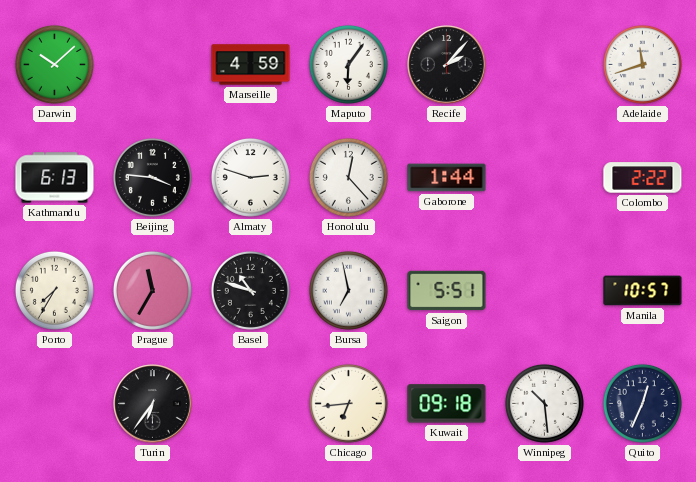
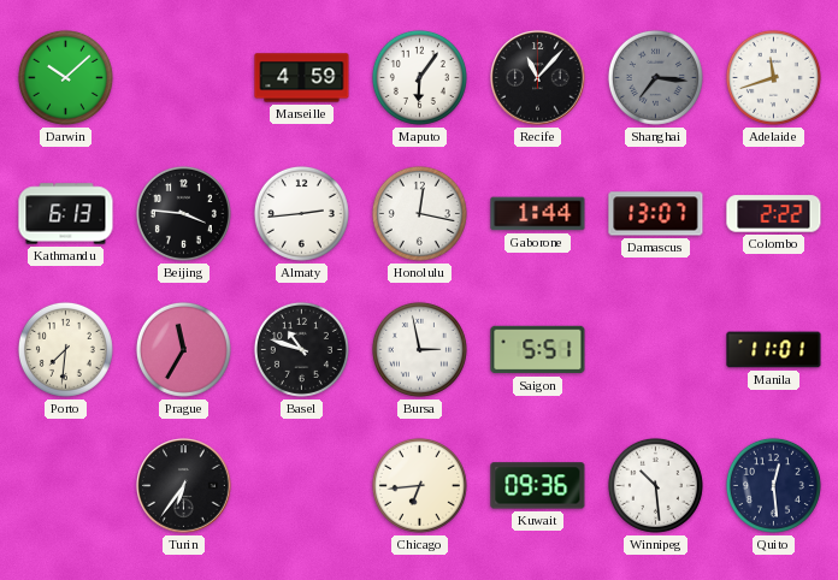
Recife: 2:07 -> 11:07
Shanghai: none -> 7:16
Almaty: 2:48 -> 2:44
Honolulu: 12:23 -> 12:17
Damascus: none -> 13:07
Porto: 7:35 -> 7:31
Bursa: 6:58 -> 2:58
Manila: 10:57 -> 11:01
Kuwait: 09:18 -> 09:36
Quito: 12:34 -> 12:29
